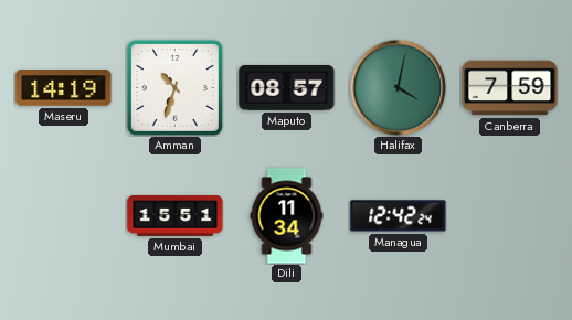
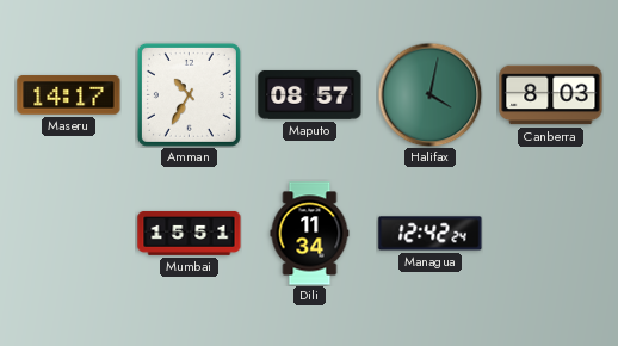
Maseru: 14:19 -> 14:17
Amman: 10:33 -> 10:35
Canberra: 7:59 -> 8:03
